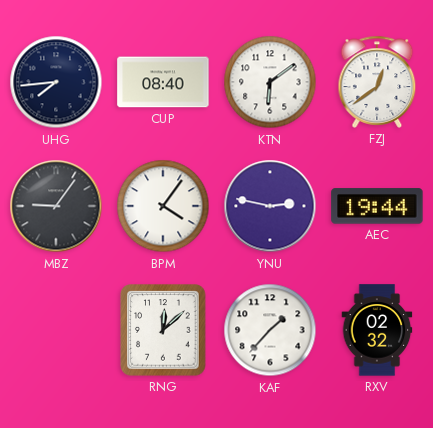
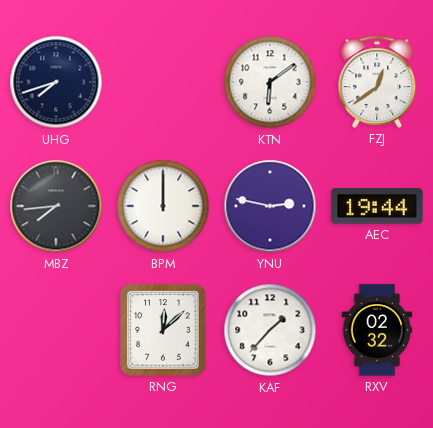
UHG: 7:44 -> 7:42
CUP: 08:40 -> none
MBZ: 9:06 -> 7:44
BPM: 4:06 -> 12:00
